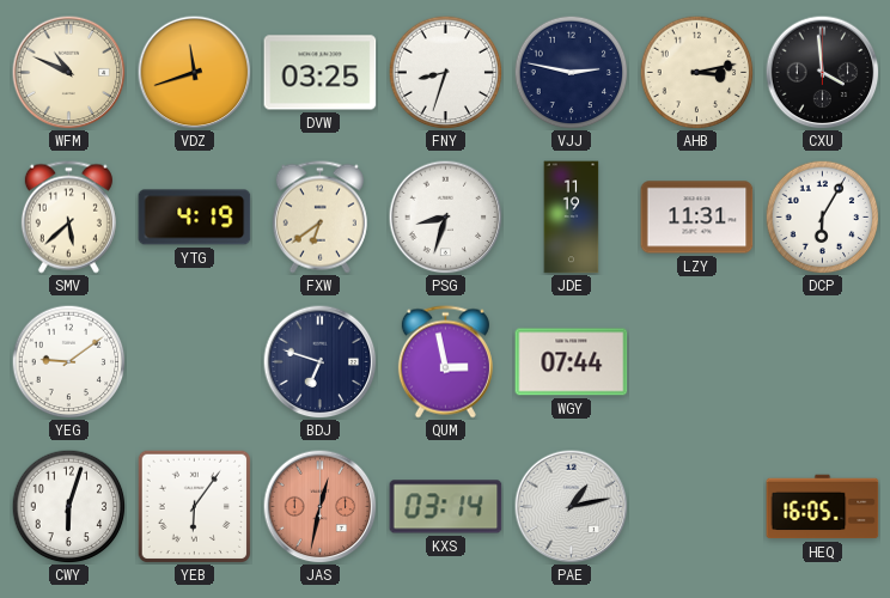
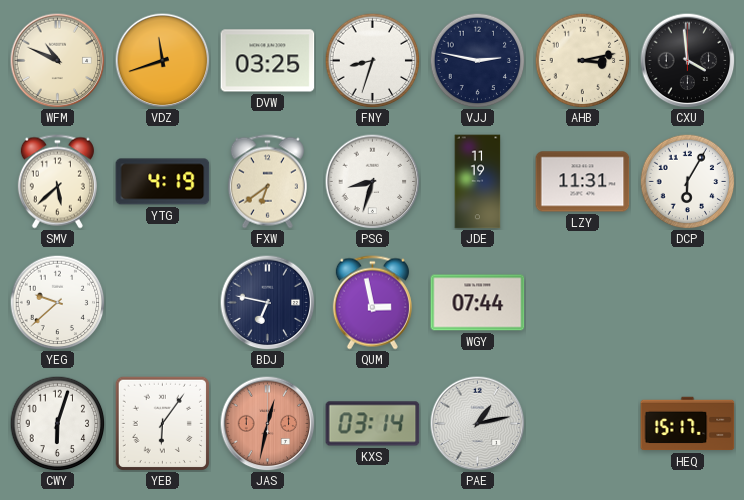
YEG: 9:09 -> 9:38
BDJ: 6:48 -> 6:47
HEQ: 16:05 -> 15:17
